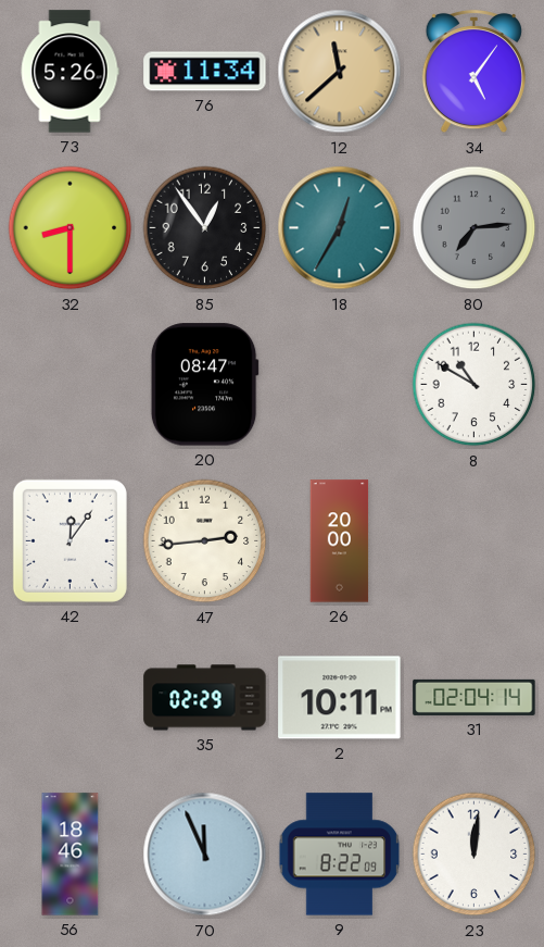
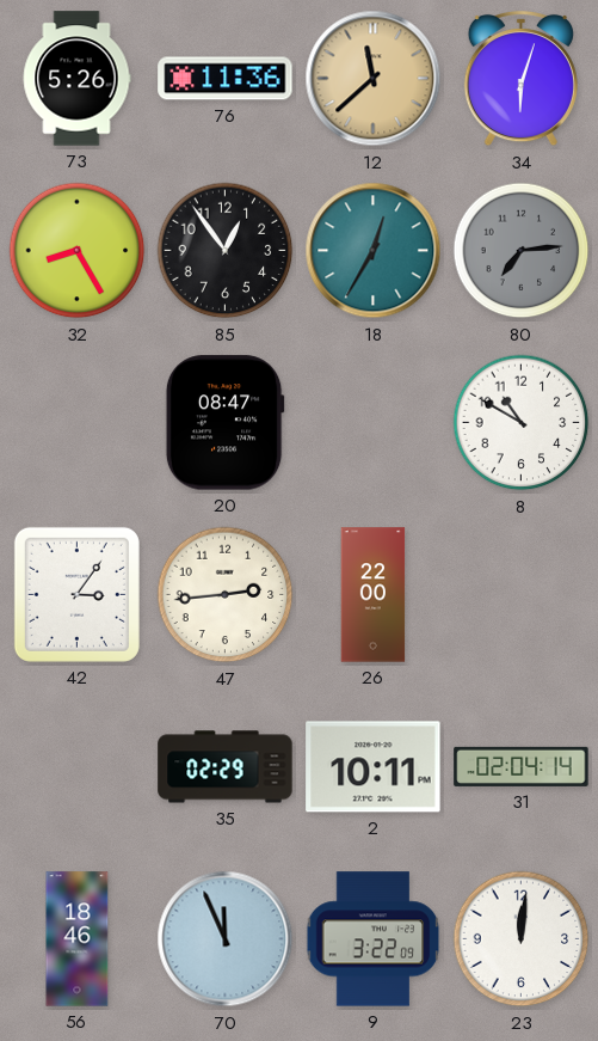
76: 11:34 -> 11:36
34: 5:06 -> 6:03
32: 8:30 -> 8:25
42: 12:06 -> 3:06
26: 20:00 -> 22:00
9: 8:22 -> 3:22
